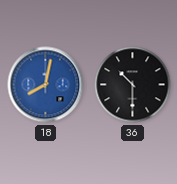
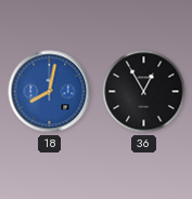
36: 10:30 -> 12:55
